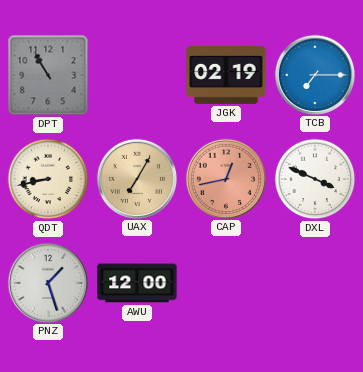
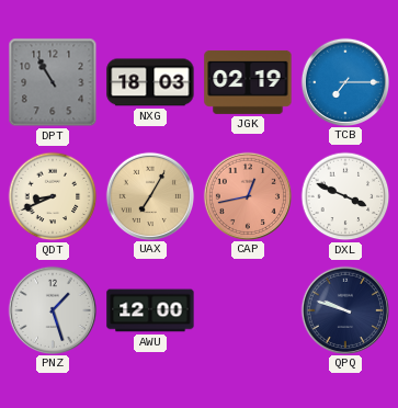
NXG: none -> 18:03
QDT: 8:43 -> 8:41
QPQ: none -> 9:48
